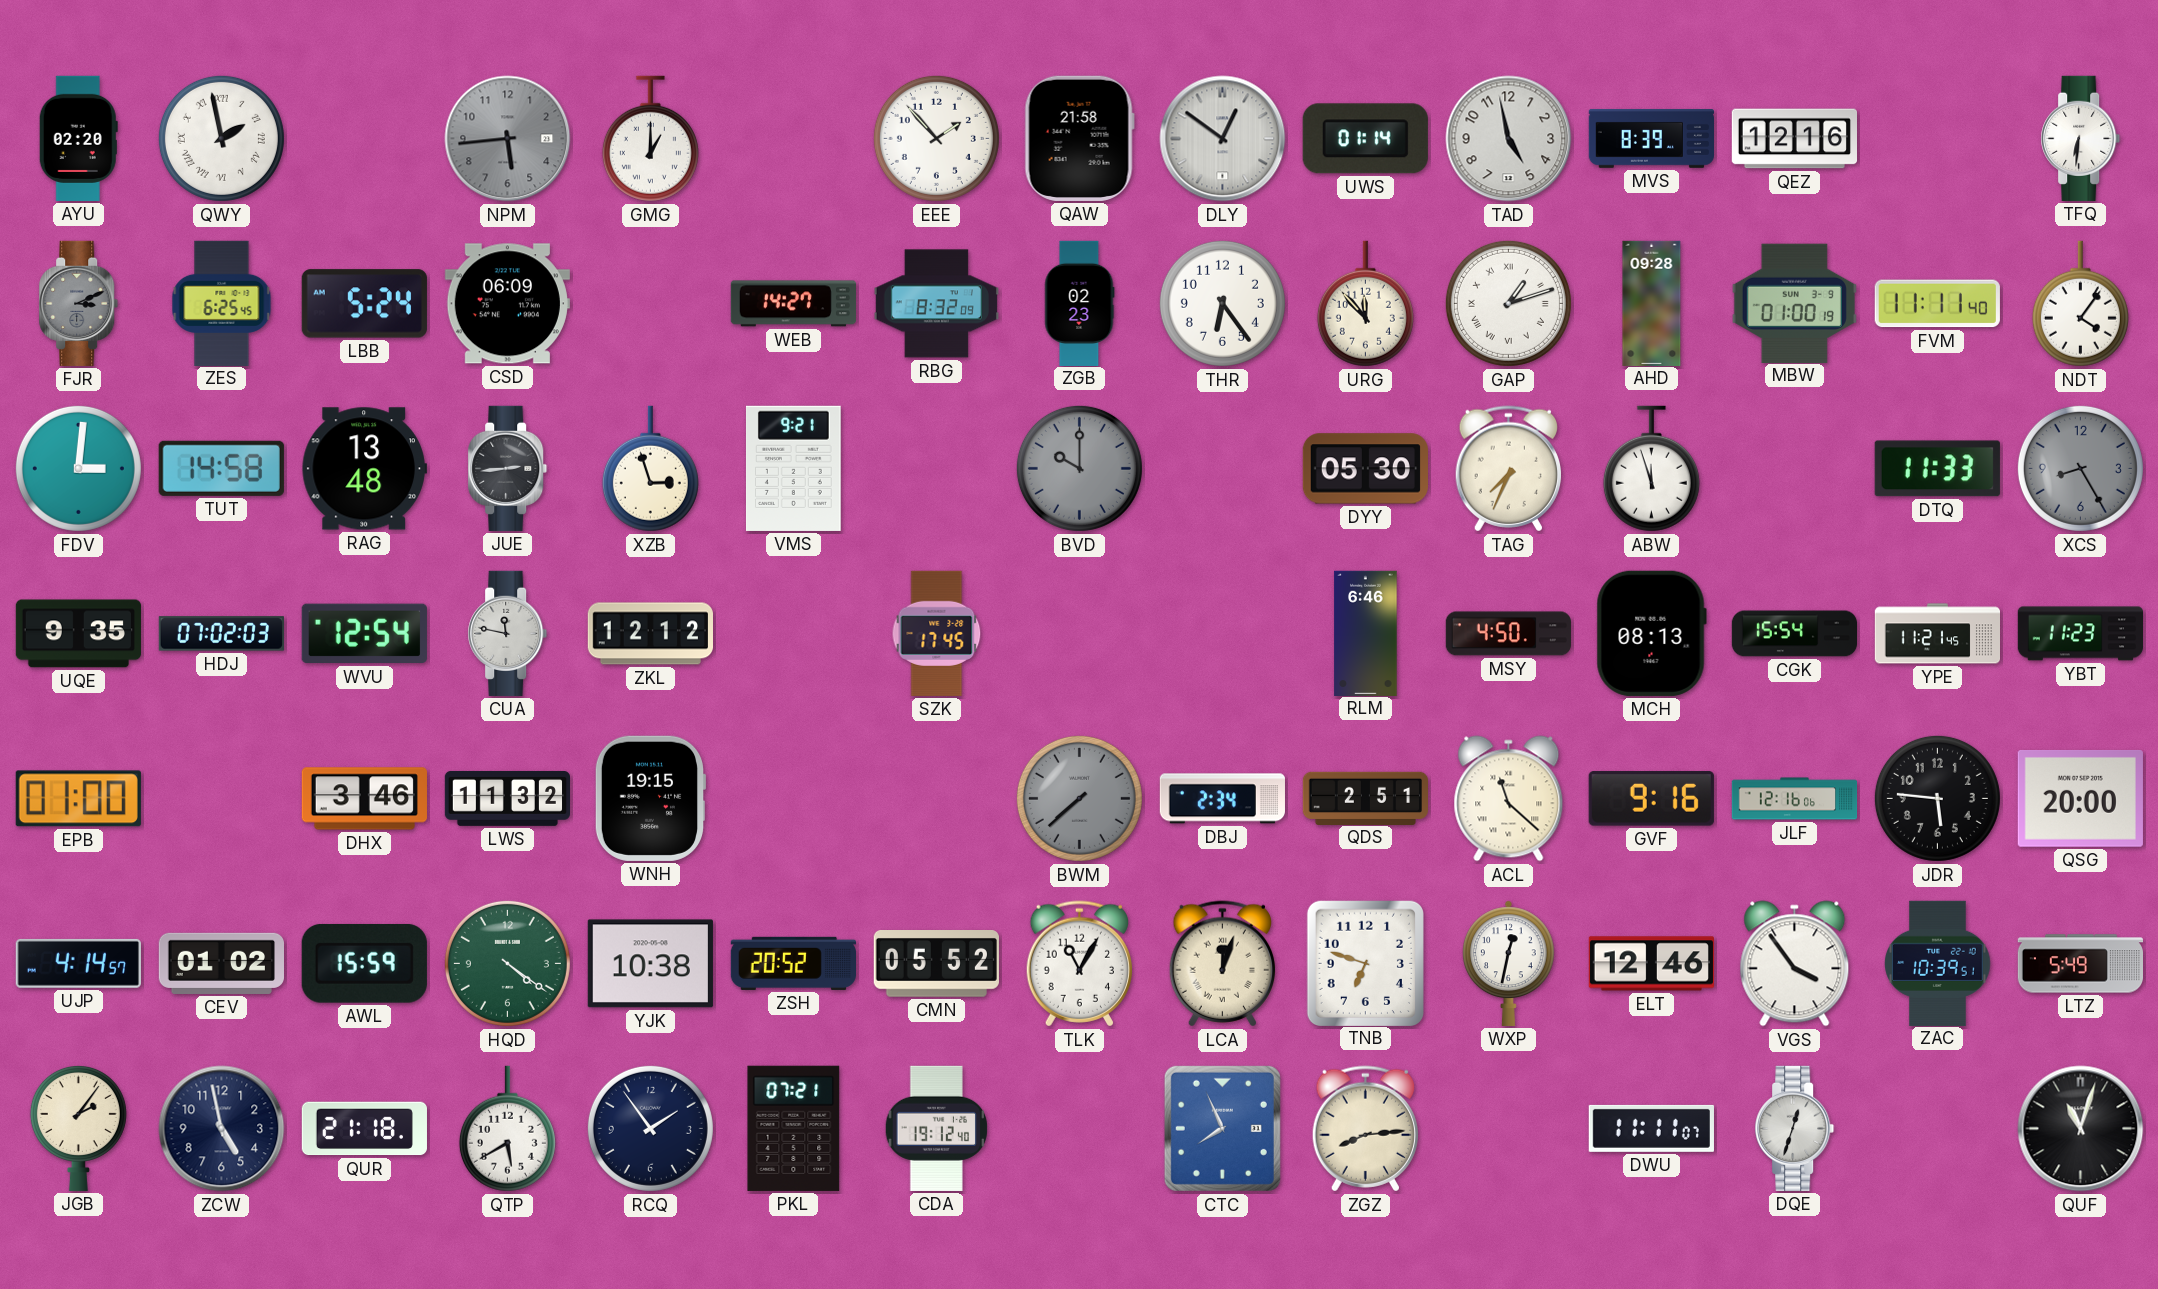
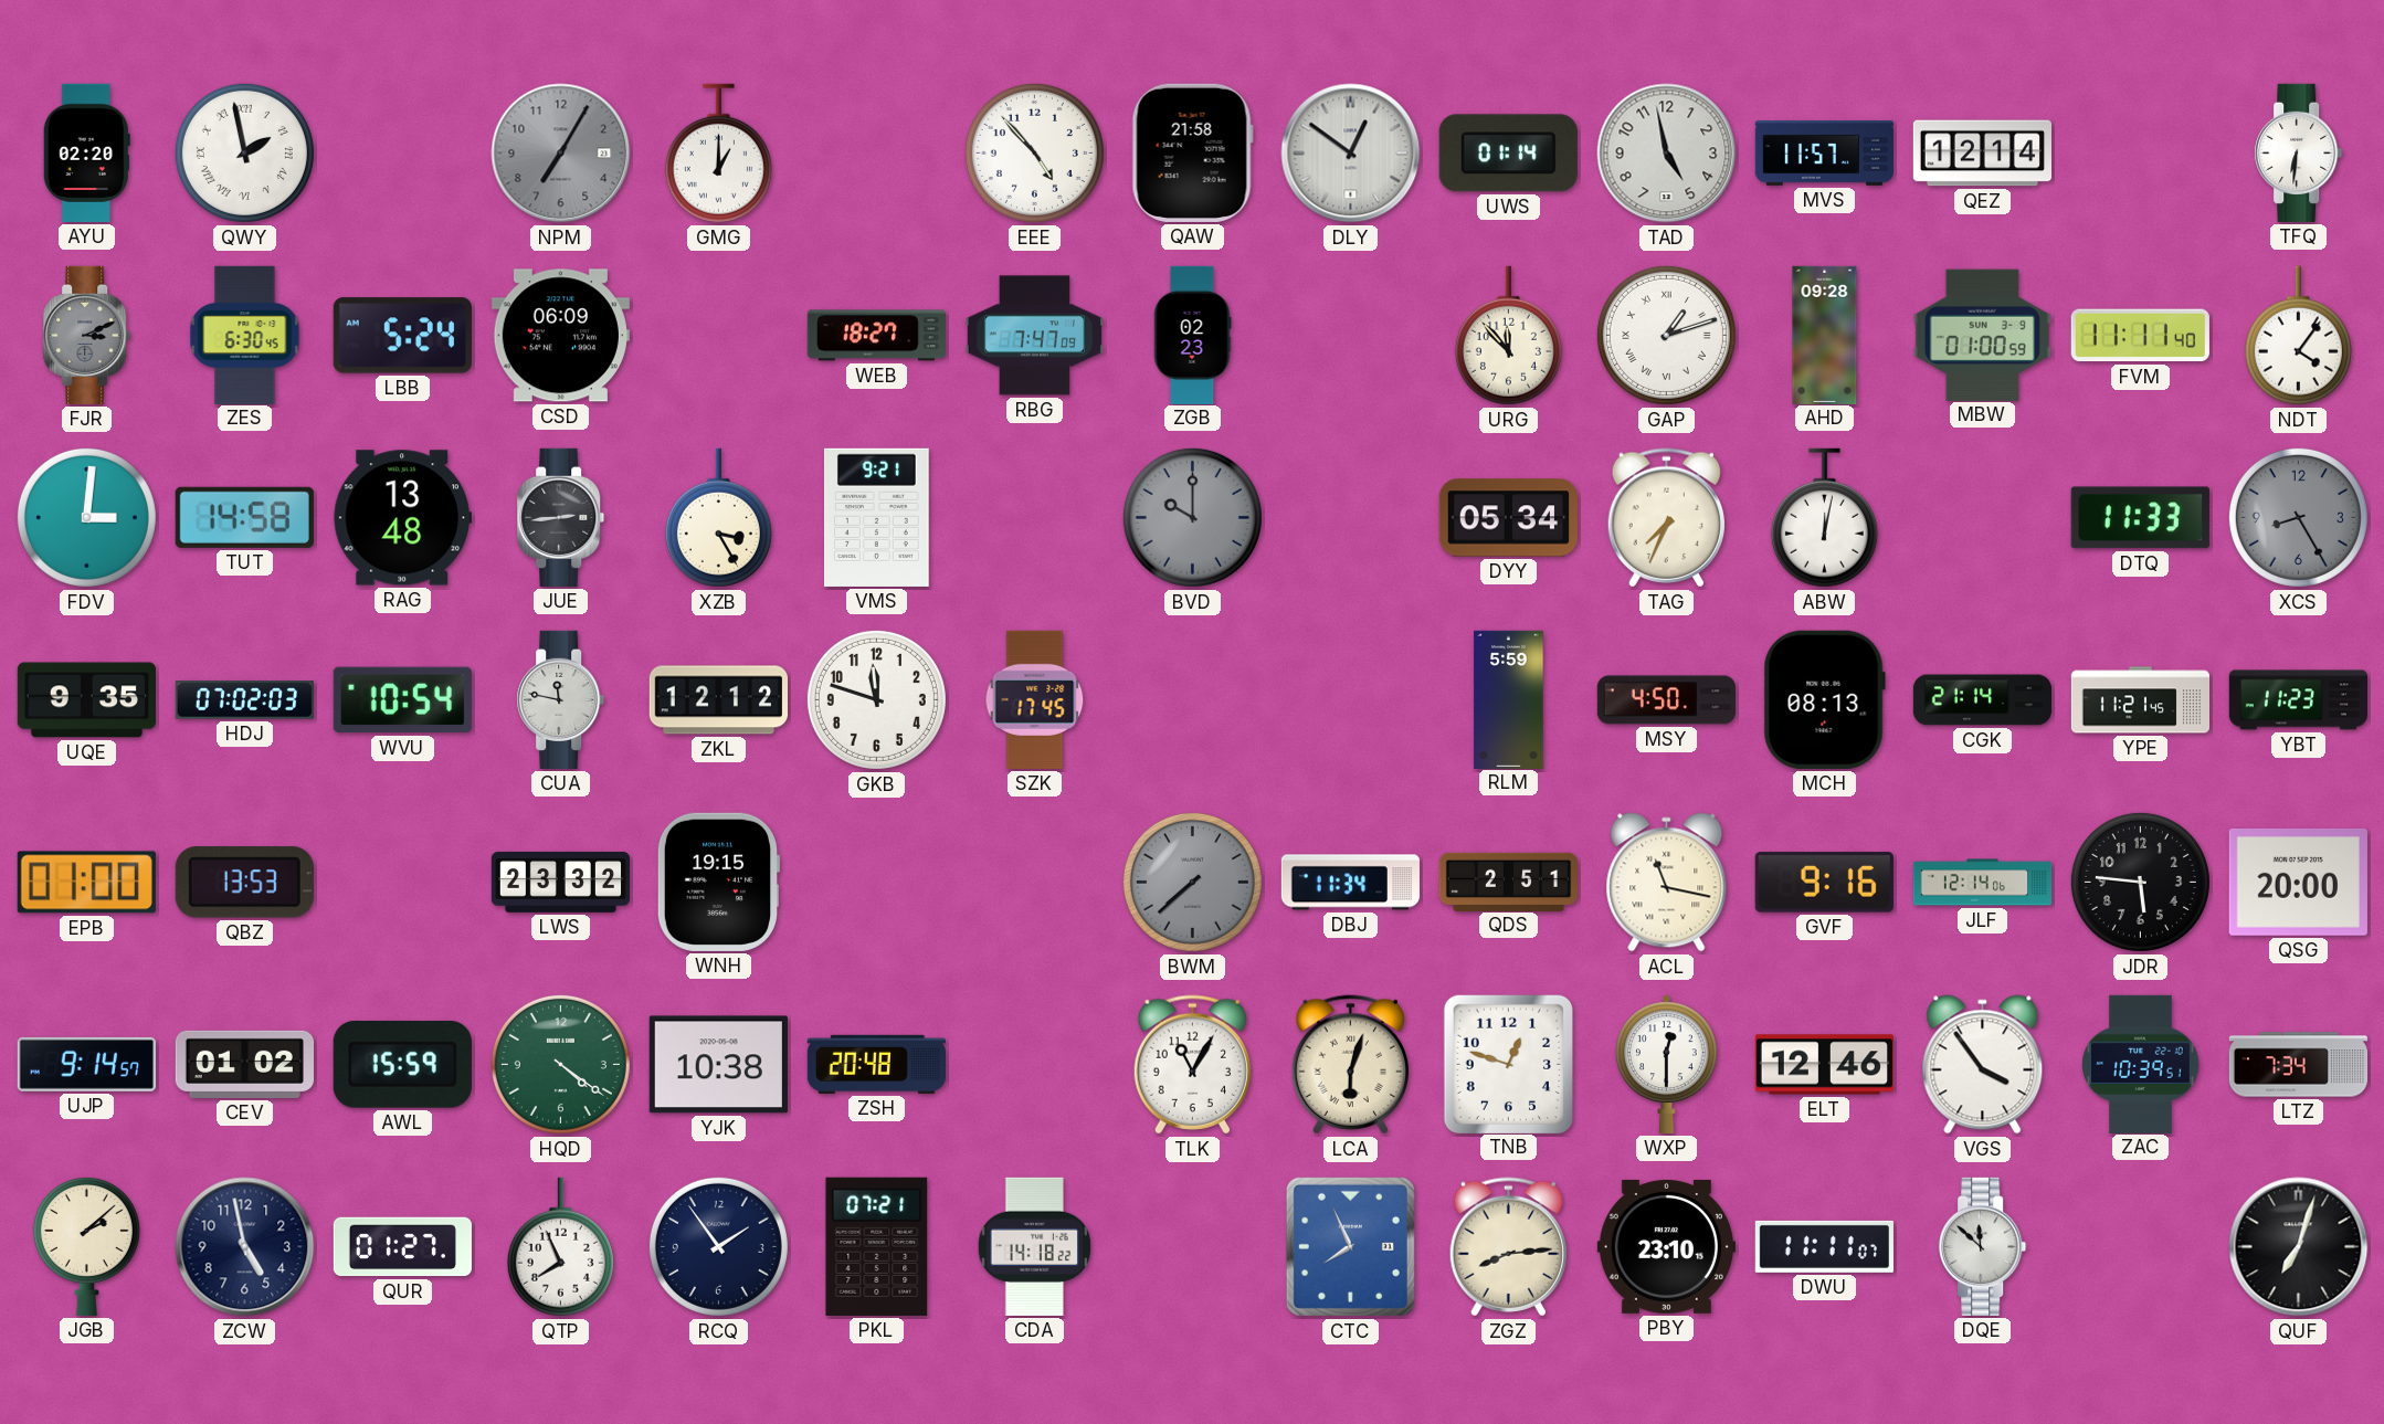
NPM: 5:44 -> 7:05
EEE: 1:53 -> 4:53
MVS: 8:39 -> 11:57
QEZ: 12:16 -> 12:14
ZES: 6:25 -> 6:30
WEB: 14:27 -> 18:27
RBG: 8:32 -> 7:47
THR: 6:24 -> none
MBW: 01:00:19 -> 01:00:59
XZB: 2:57 -> 3:25
DYY: 05:30 -> 05:34
ABW: 11:57 -> 12:02
WVU: 12:54 -> 10:54
GKB: none -> 11:48
RLM: 6:46 -> 5:59
CGK: 15:54 -> 21:14
QBZ: none -> 13:53
DHX: 3:46 -> none
LWS: 11:32 -> 23:32
DBJ: 2:34 -> 11:34
ACL: 11:22 -> 11:17
JLF: 12:16 -> 12:14
UJP: 4:14 -> 9:14
ZSH: 20:52 -> 20:48
CMN: 05:52 -> none
LCA: 12:03 -> 6:03
TNB: 6:48 -> 12:48
WXP: 12:32 -> 12:30
LTZ: 5:49 -> 7:34
JGB: 2:06 -> 2:08
QUR: 21:18 -> 01:27
QTP: 5:40 -> 7:56
CDA: 19:12 -> 14:18
PBY: none -> 23:10
DQE: 12:33 -> 11:52
QUF: 11:03 -> 7:03
